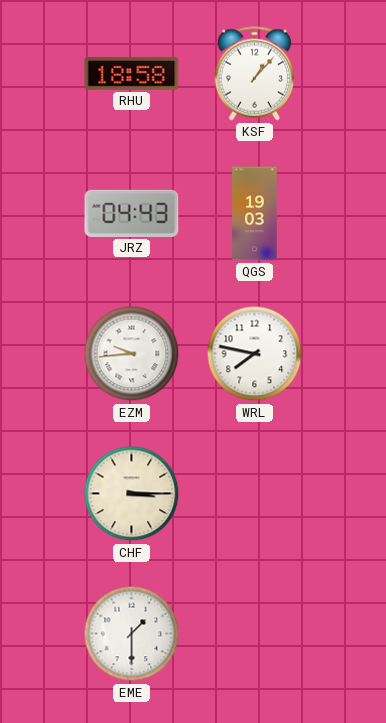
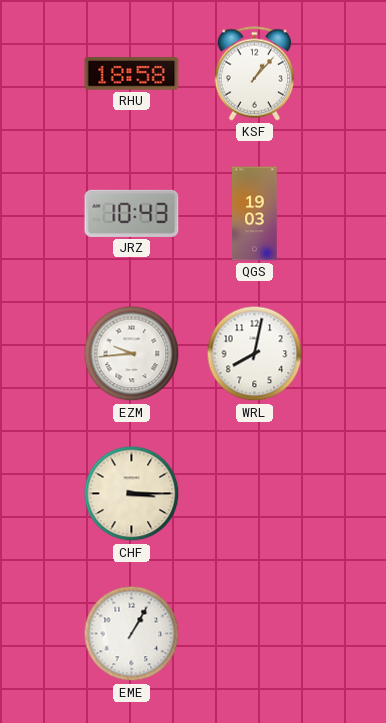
JRZ: 04:43 -> 10:43
WRL: 7:47 -> 8:02
EME: 1:30 -> 1:05
